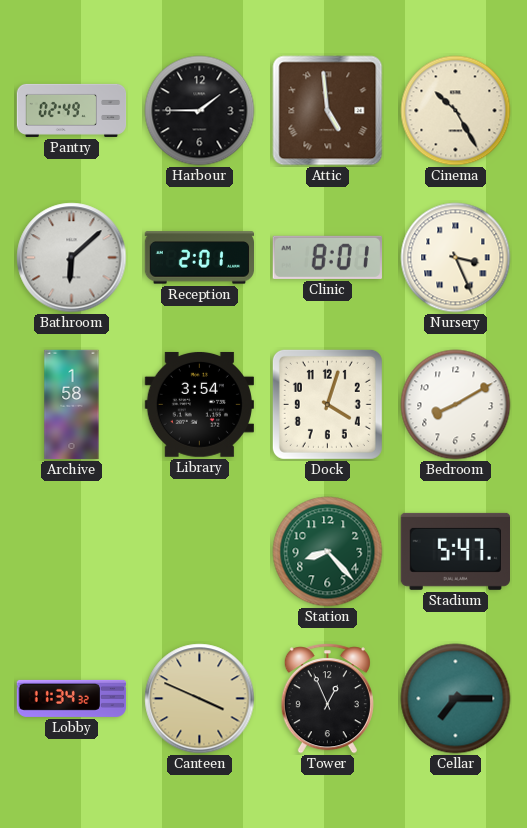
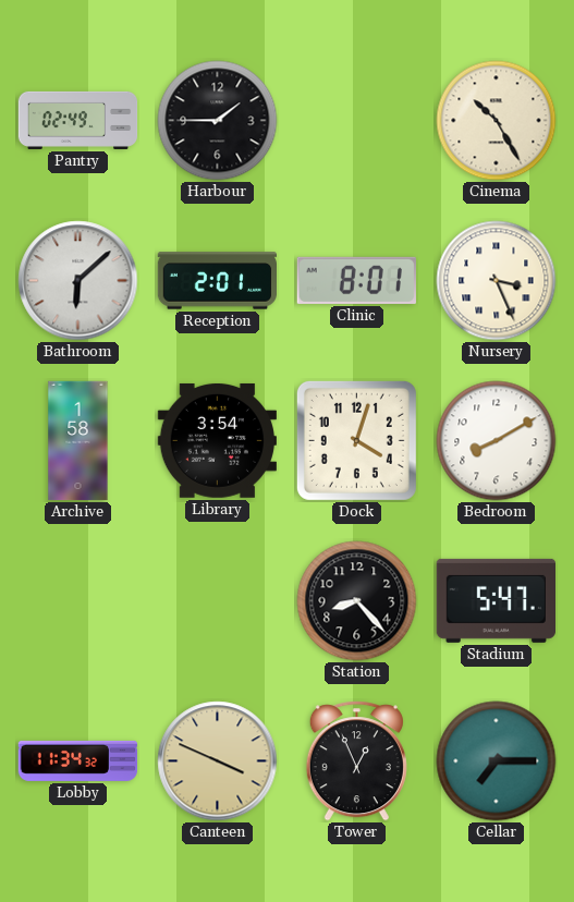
Attic: 4:59 -> none
Station dial: green -> black
